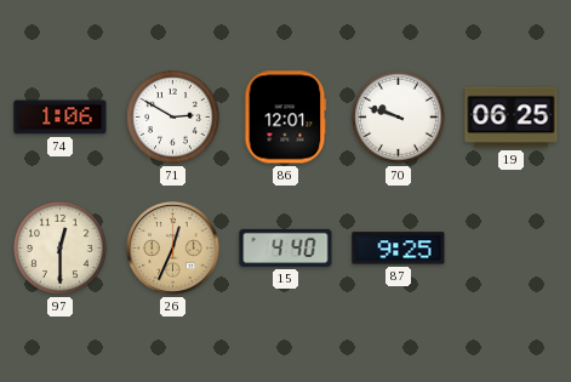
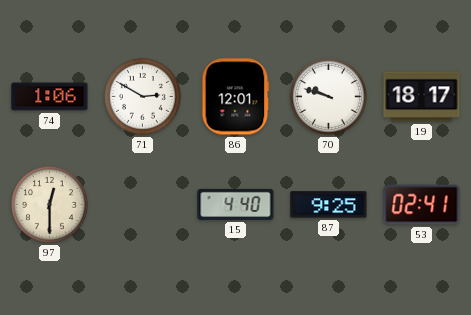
19: 06:25 -> 18:17
26: 12:34 -> none
53: none -> 02:41
